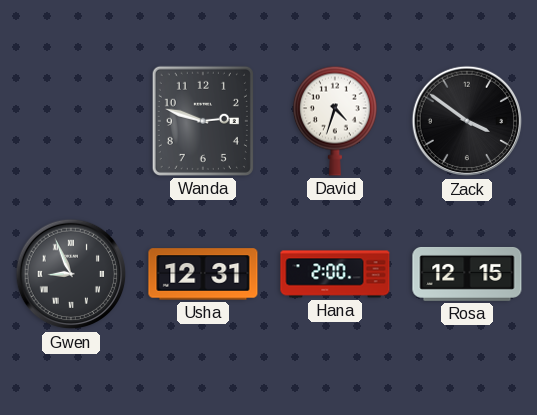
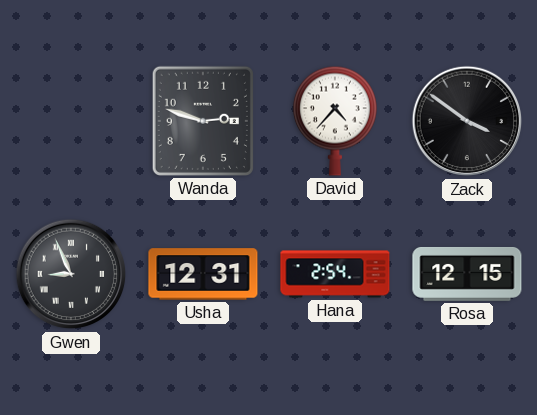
David: 4:33 -> 4:37
Hana: 2:00 -> 2:54
